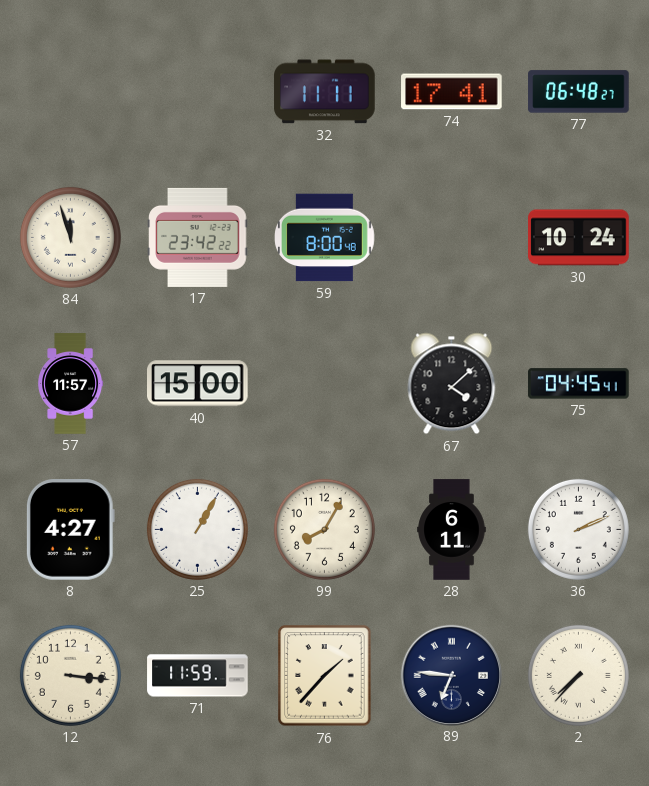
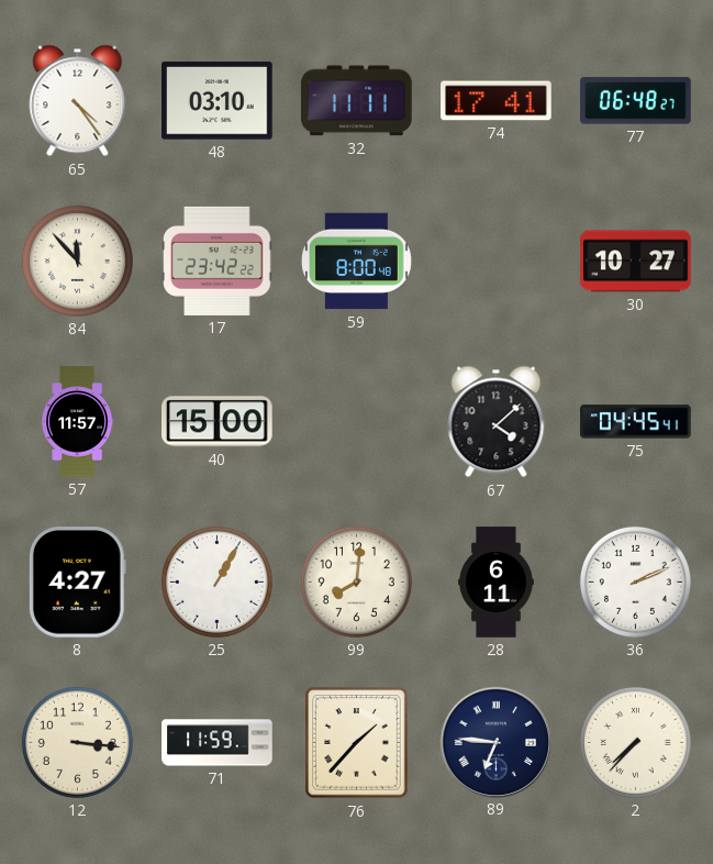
65: none -> 4:24
48: none -> 03:10
84: 11:57 -> 11:53
30: 10:24 -> 10:27
99: 8:05 -> 8:01
